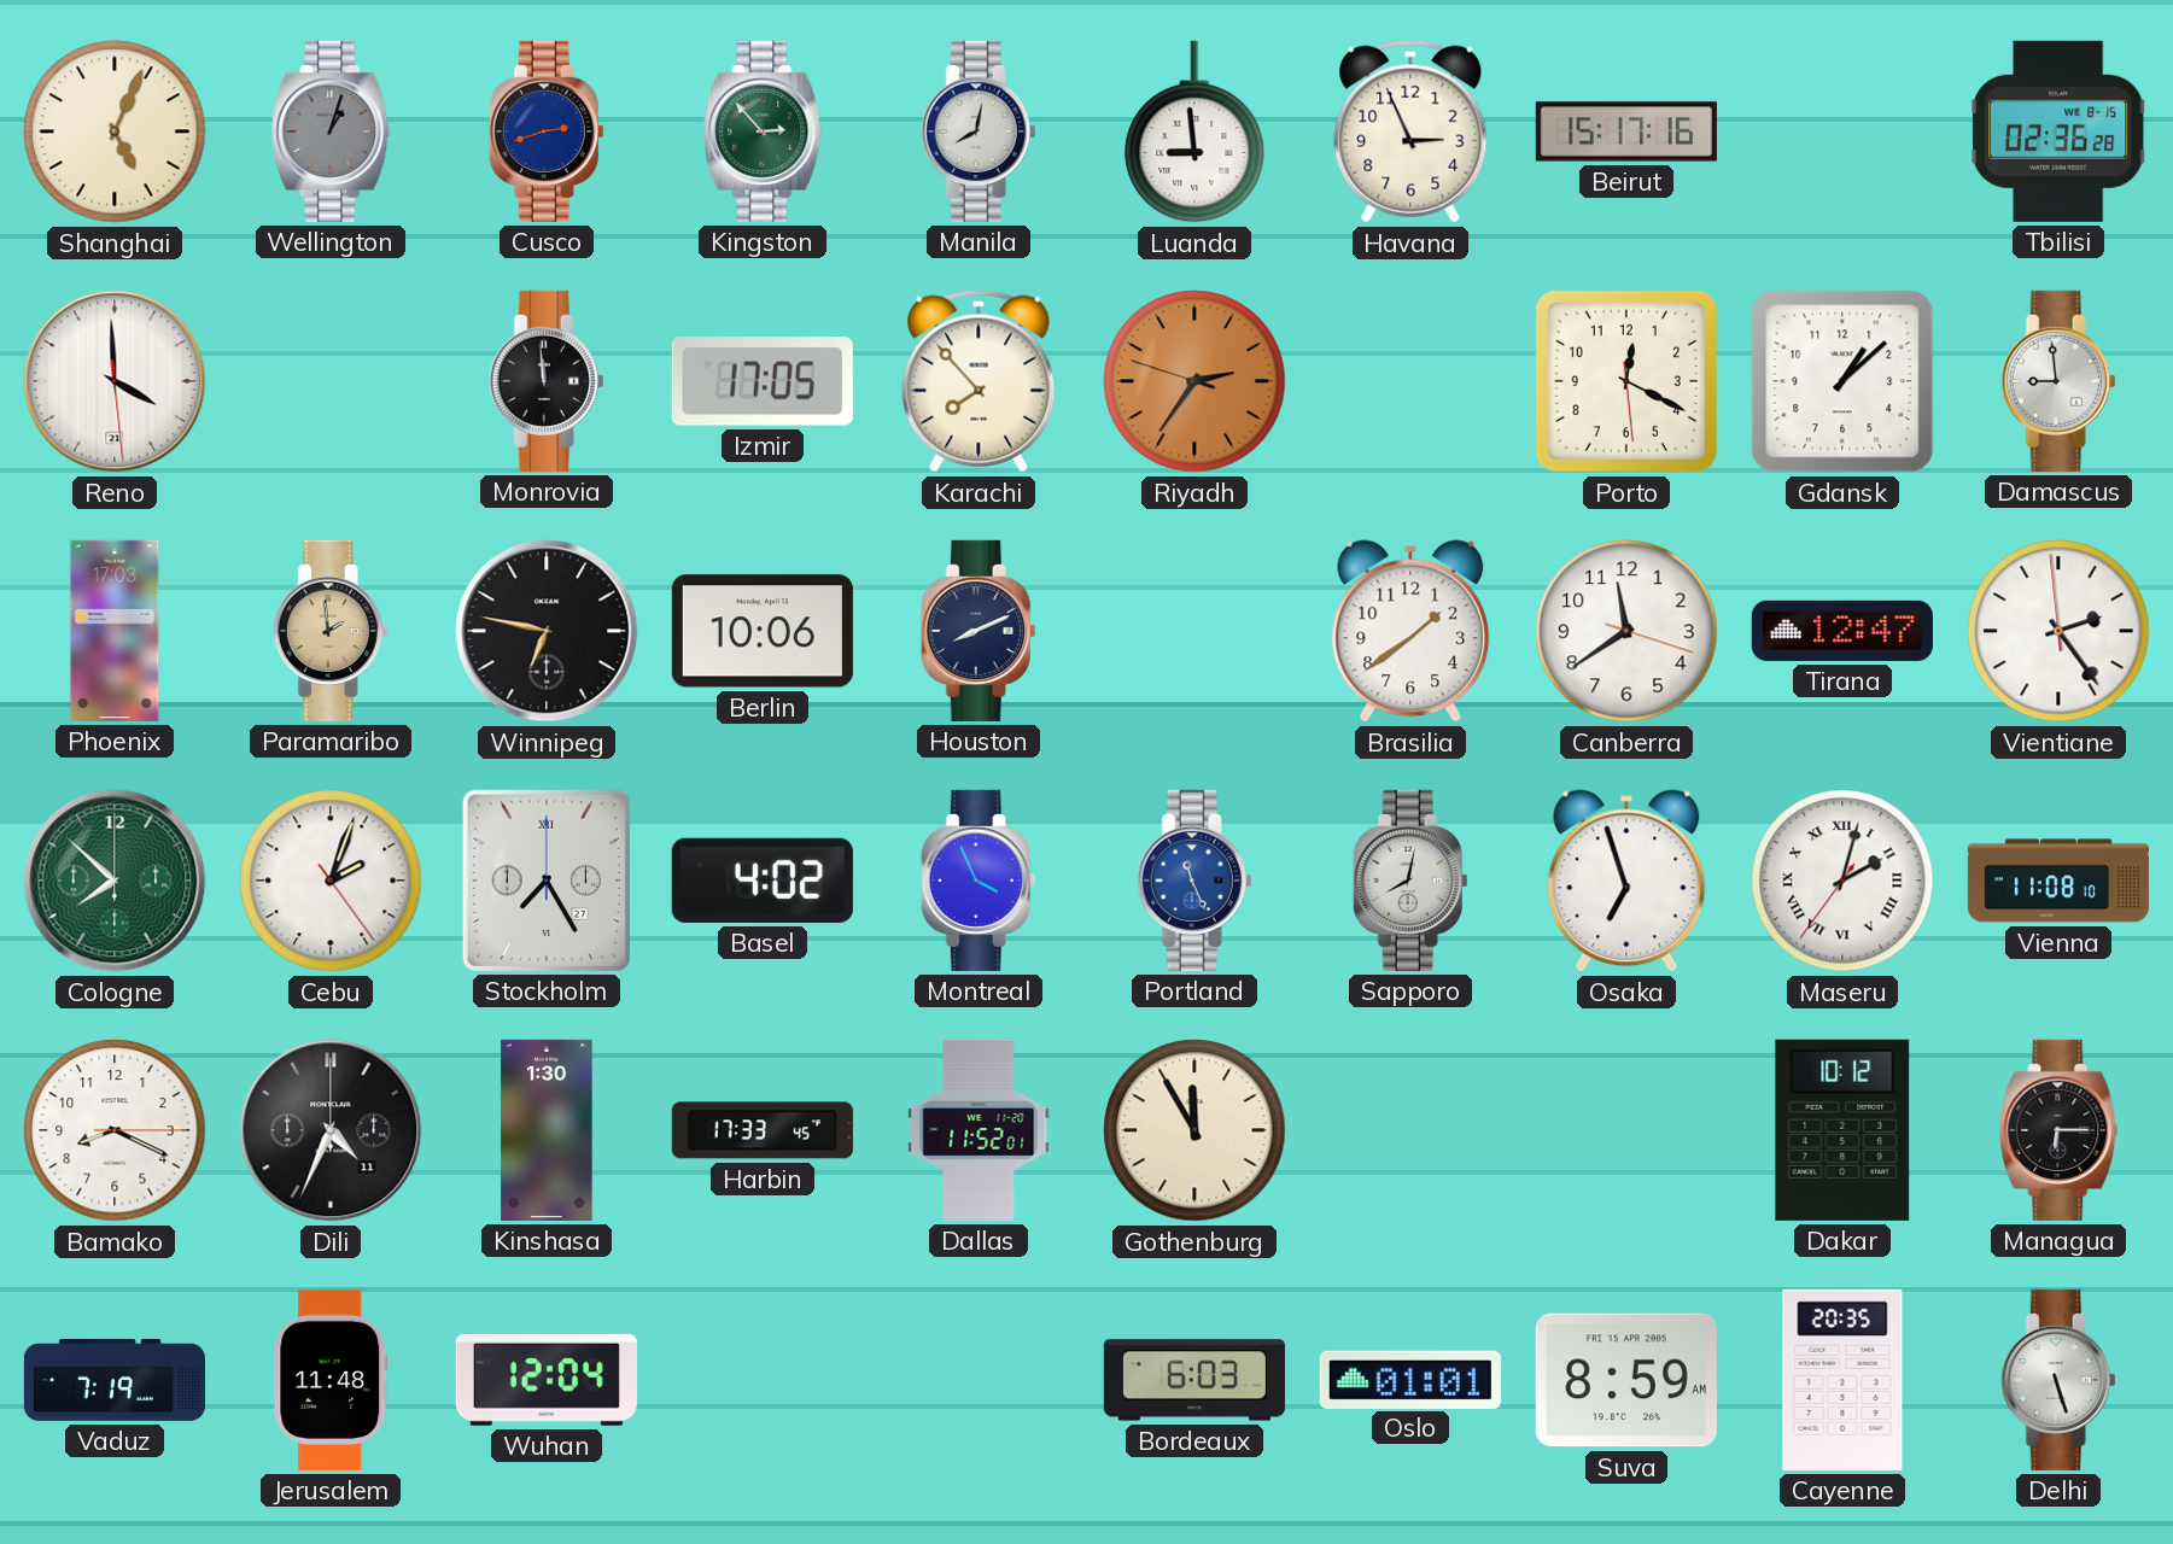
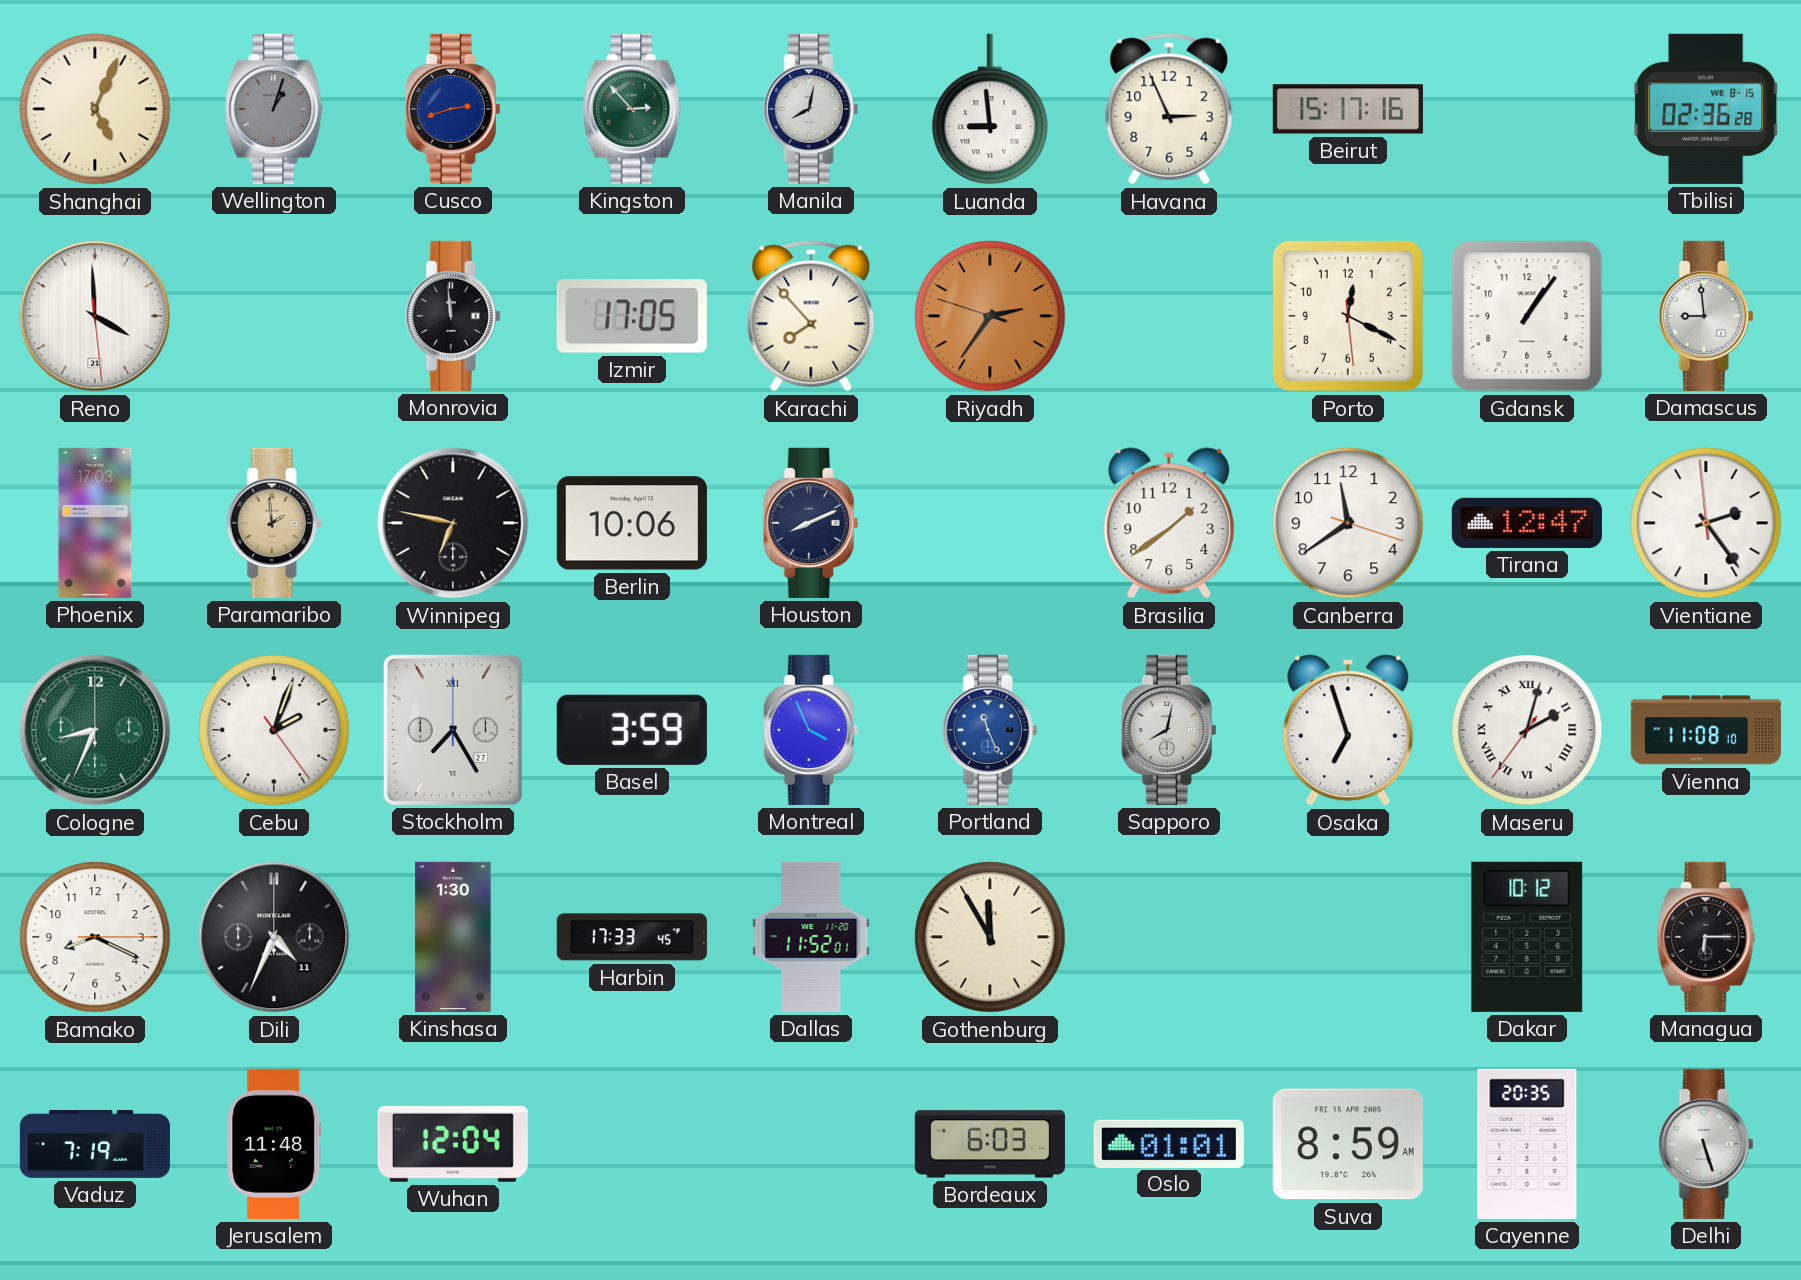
Gdansk: 1:08 -> 1:06
Cologne: 7:52 -> 8:34
Basel: 4:02 -> 3:59
